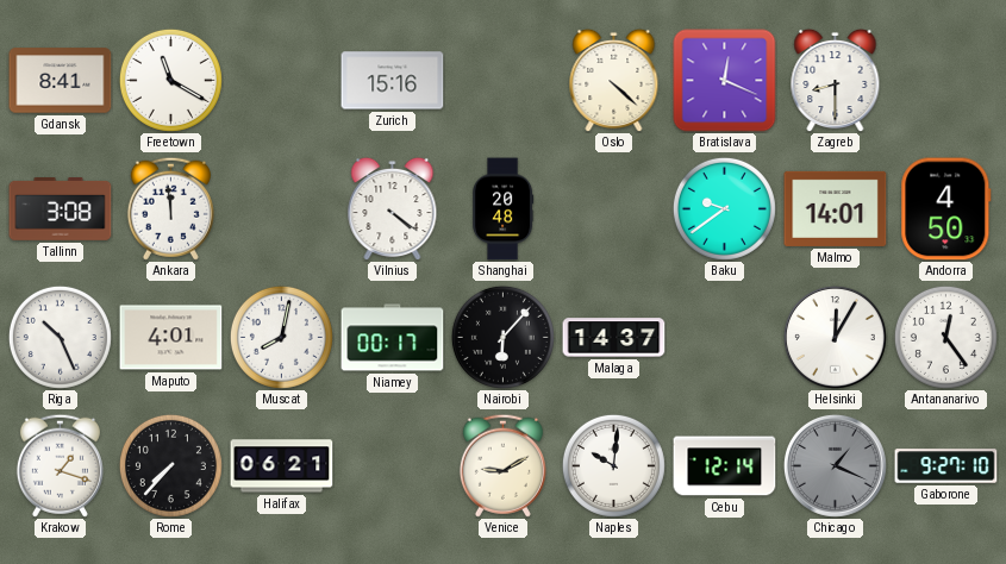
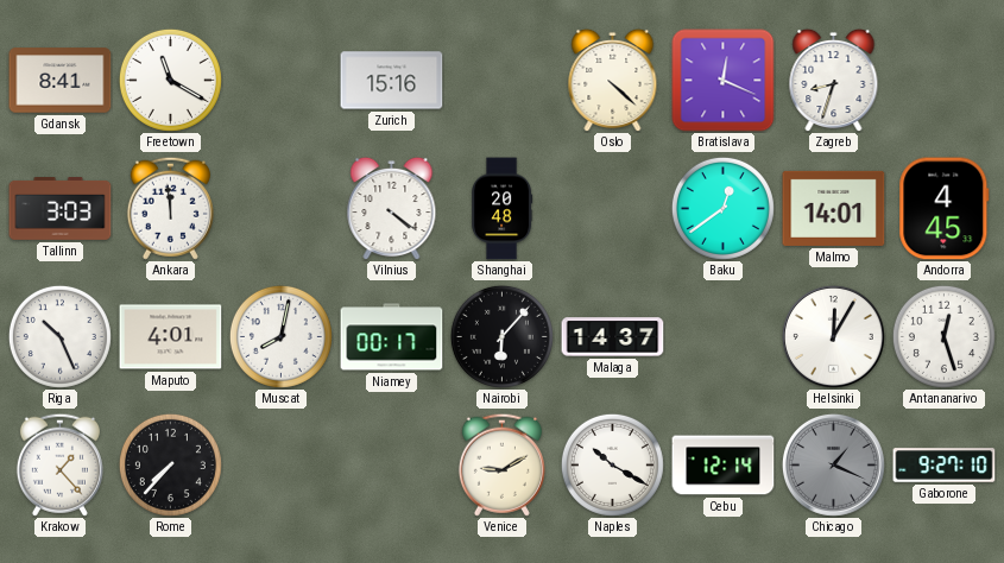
Zagreb: 8:30 -> 8:33
Tallinn: 3:08 -> 3:03
Baku: 9:39 -> 12:39
Andorra: 4:50 -> 4:45
Antananarivo: 12:24 -> 12:27
Krakow: 1:18 -> 1:23
Halifax: 06:21 -> none
Naples: 10:01 -> 10:20
